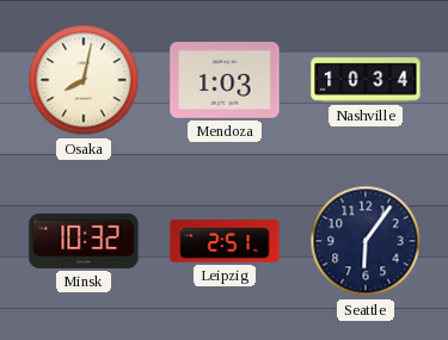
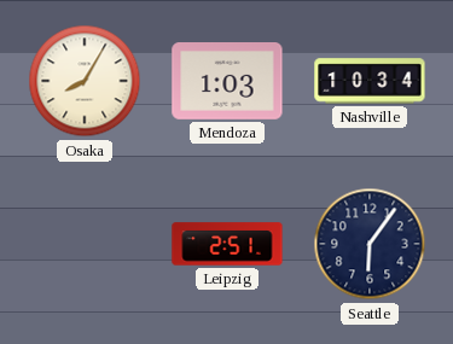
Osaka: 8:02 -> 8:05
Minsk: 10:32 -> none
